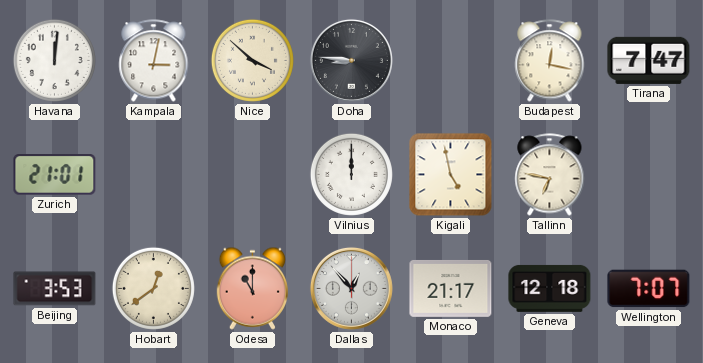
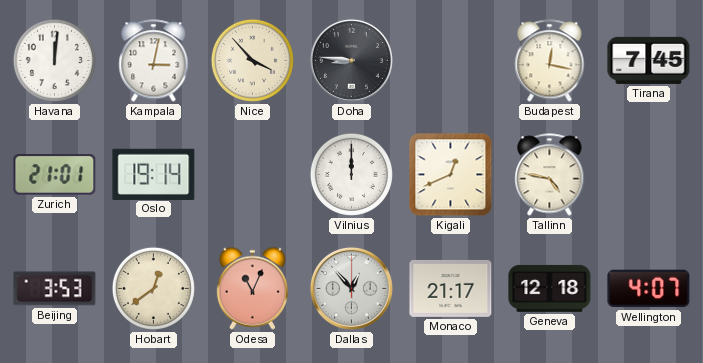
Nice: 3:52 -> 3:53
Tirana: 7:47 -> 7:45
Oslo: none -> 19:14
Kigali: 4:58 -> 12:41
Tallinn: 6:47 -> 4:47
Odesa: 11:00 -> 11:04
Wellington: 7:07 -> 4:07
